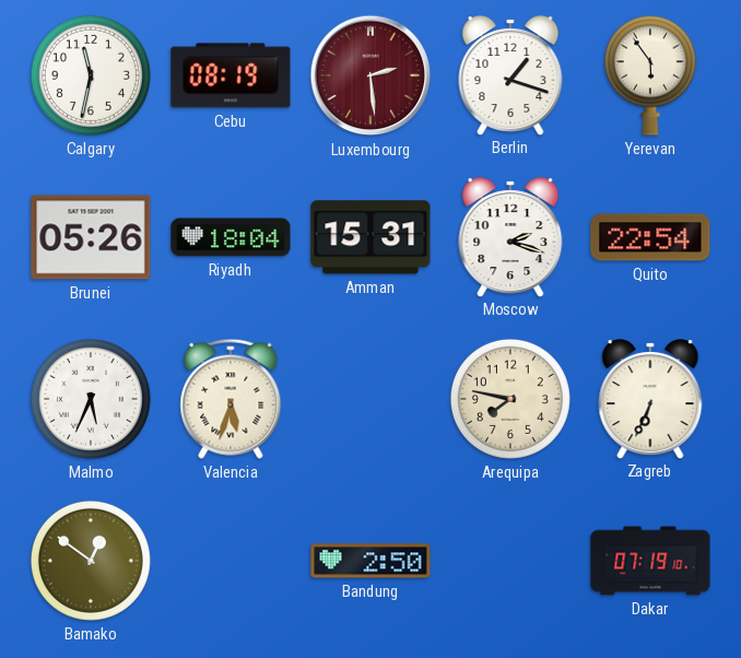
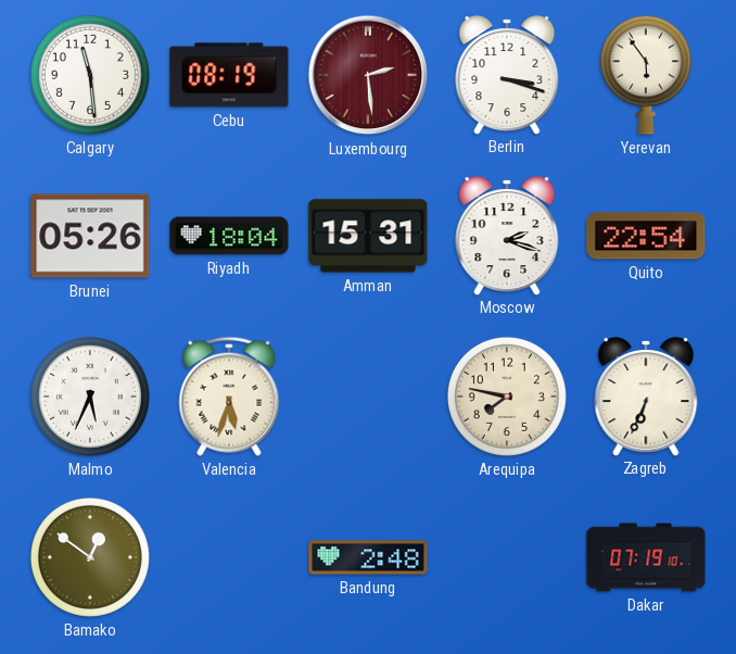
Calgary: 11:32 -> 11:29
Berlin: 1:18 -> 3:18
Bandung: 2:50 -> 2:48
